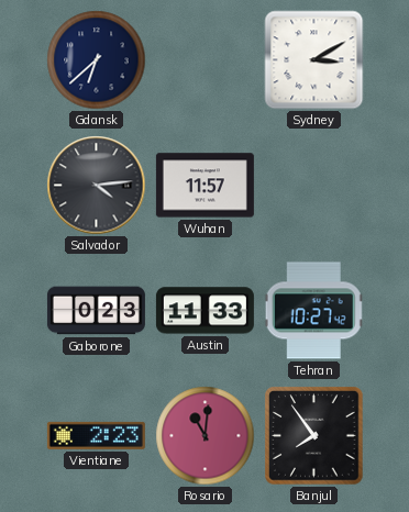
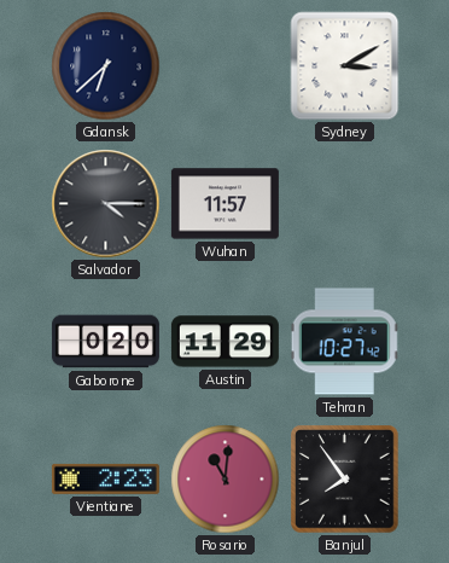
Salvador: 4:14 -> 4:15
Gaborone: 0:23 -> 0:20
Austin: 11:33 -> 11:29
